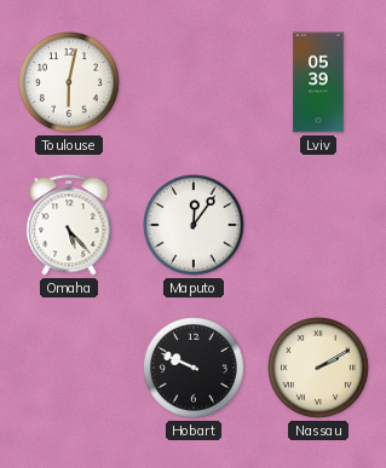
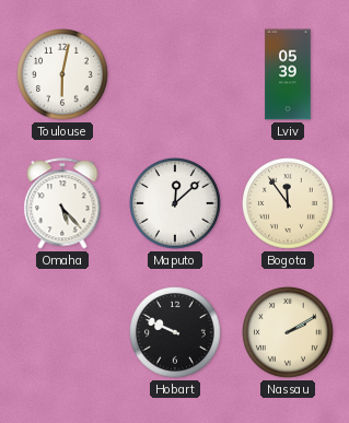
Maputo: 12:06 -> 12:08
Bogota: none -> 11:54
